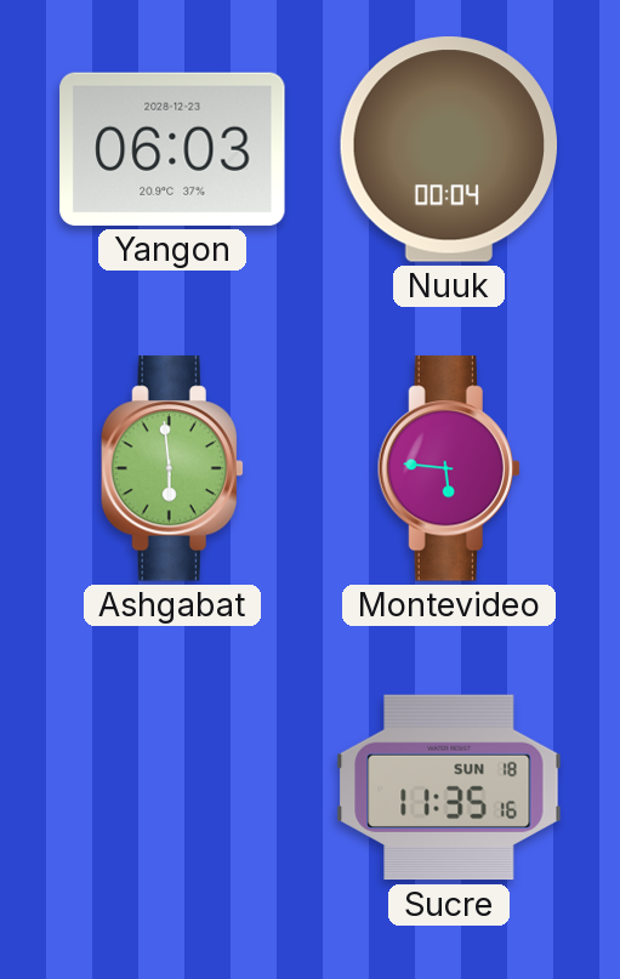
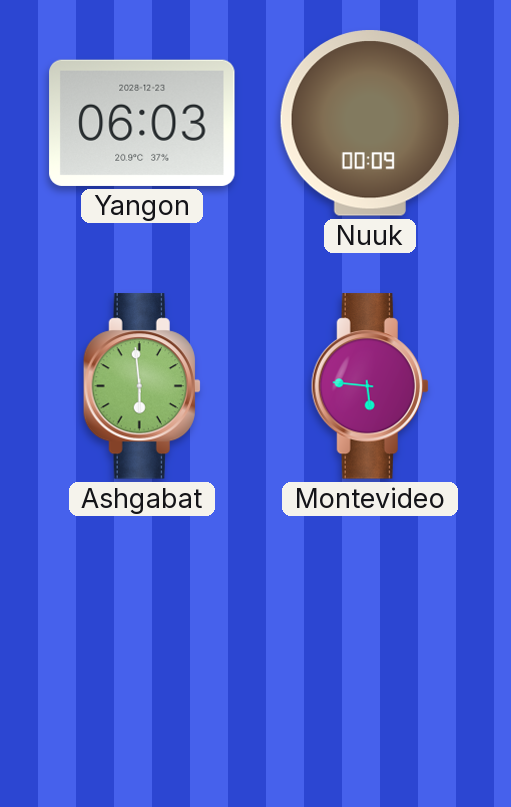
Nuuk: 00:04 -> 00:09
Sucre: 11:35 -> none
